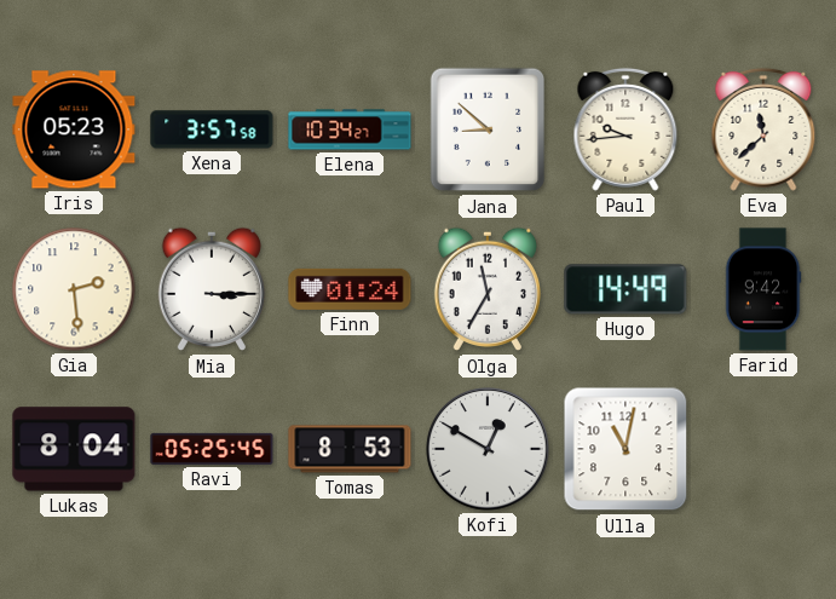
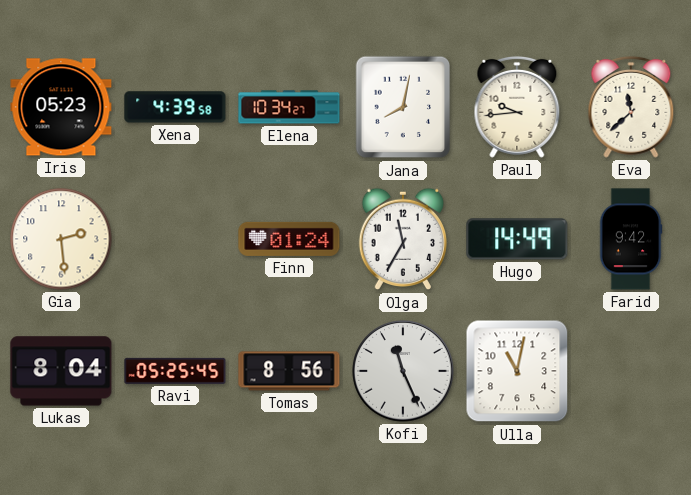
Xena: 3:57 -> 4:39
Jana: 8:52 -> 8:02
Mia: 3:15 -> none
Tomas: 8:53 -> 8:56
Kofi: 12:50 -> 11:26
